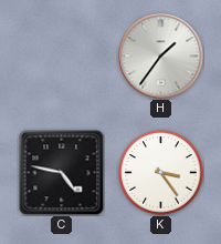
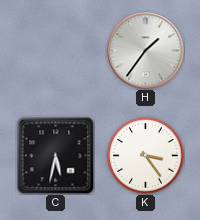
C: 4:47 -> 5:32
